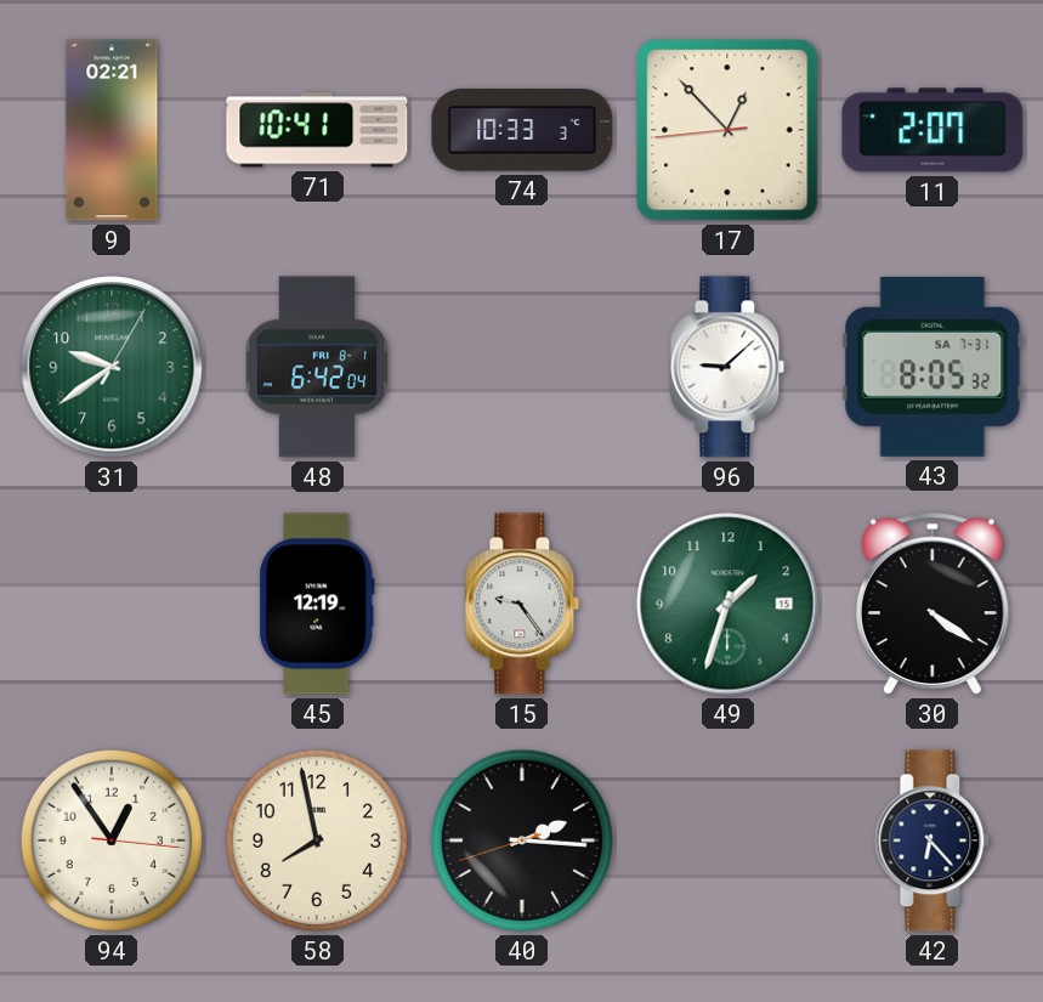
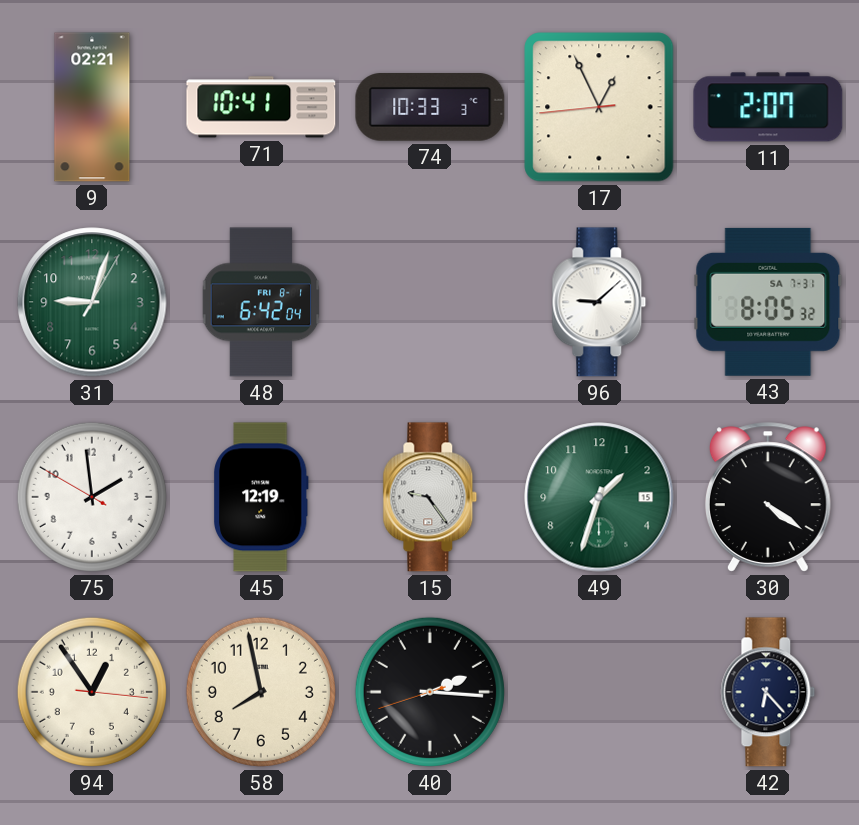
17: 12:52 -> 12:55
31: 9:39 -> 9:03
75: none -> 1:58
